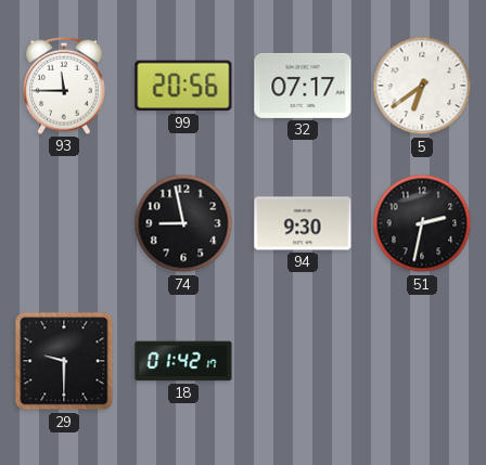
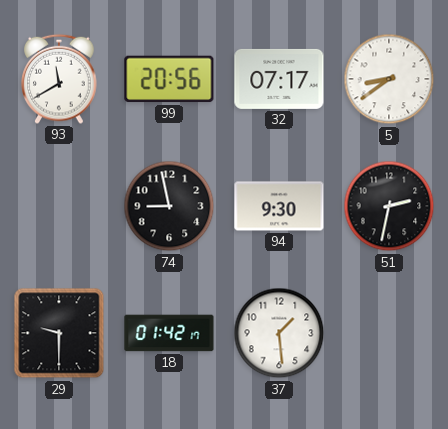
93: 11:45 -> 11:40
5: 6:39 -> 8:39
37: none -> 1:29
